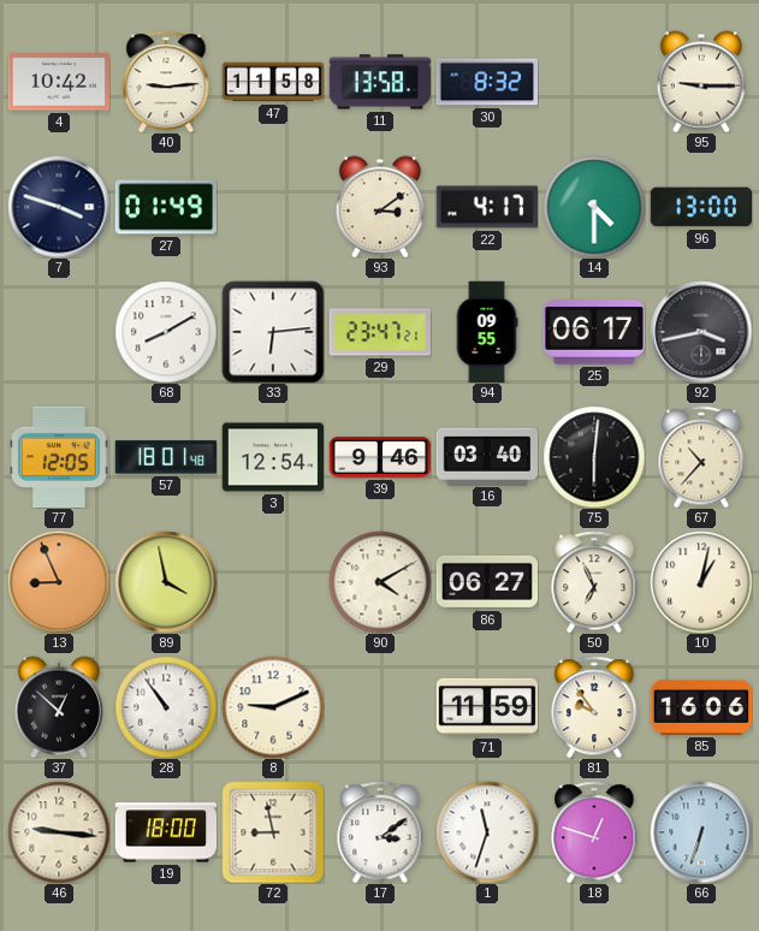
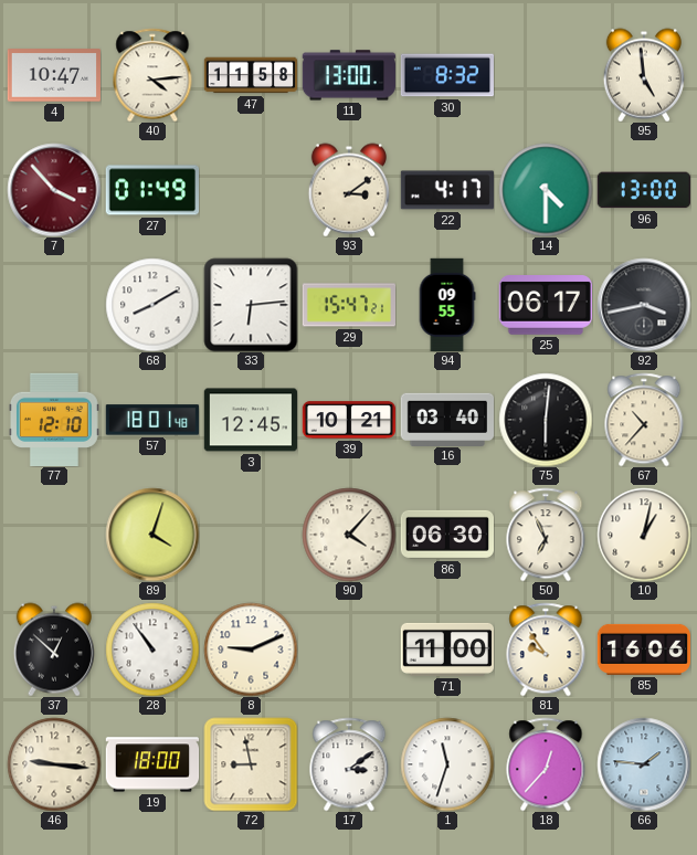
4: 10:42 -> 10:47
40: 9:14 -> 4:14
11: 13:58 -> 13:00
95: 9:15 -> 4:59
7: 3:48 -> 3:53
7 dial: navy -> burgundy
29: 23:47 -> 15:47
77: 12:05 -> 12:10
3: 12:54 -> 12:45
39: 9:46 -> 10:21
13: 8:56 -> none
89: 3:58 -> 4:03
90: 4:10 -> 4:07
86: 06:27 -> 06:30
71: 11:59 -> 11:00
18: 12:48 -> 12:37
66: 6:33 -> 1:46
